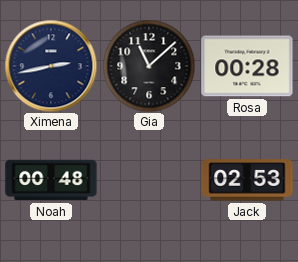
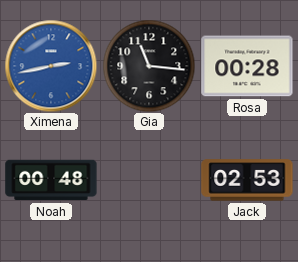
Ximena dial: navy -> blue
Gia: 11:08 -> 11:16
